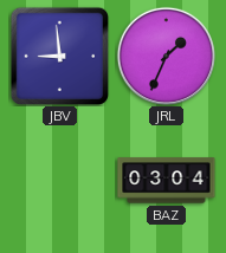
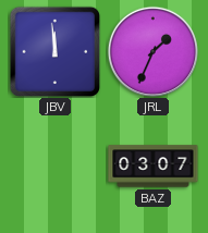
JBV: 8:59 -> 11:59
BAZ: 03:04 -> 03:07
